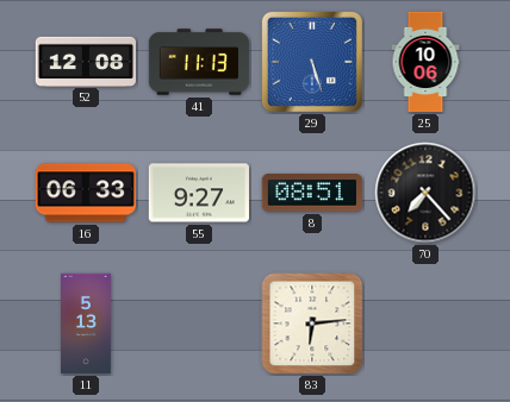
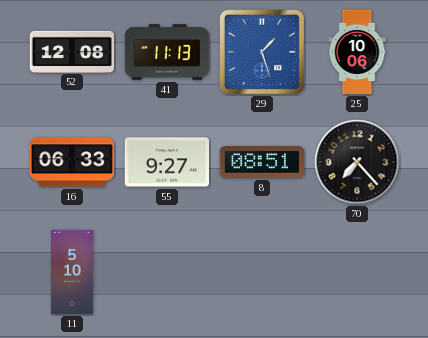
29: 5:27 -> 1:27
11: 5:13 -> 5:10
83: 6:14 -> none
